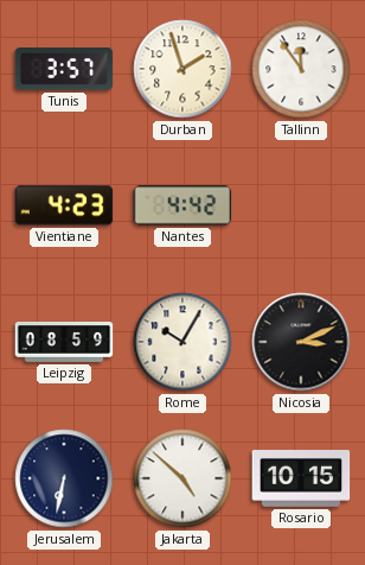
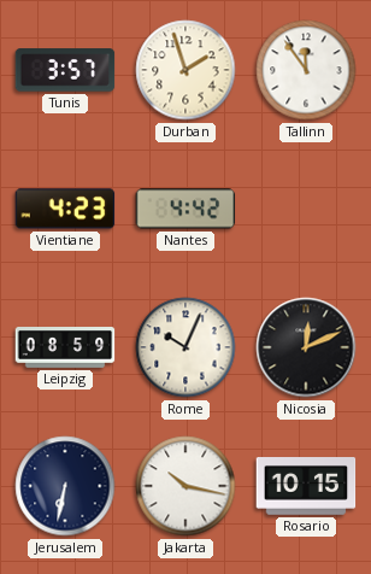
Rome: 10:05 -> 10:04
Nicosia: 3:11 -> 12:11
Jakarta: 4:52 -> 10:17
